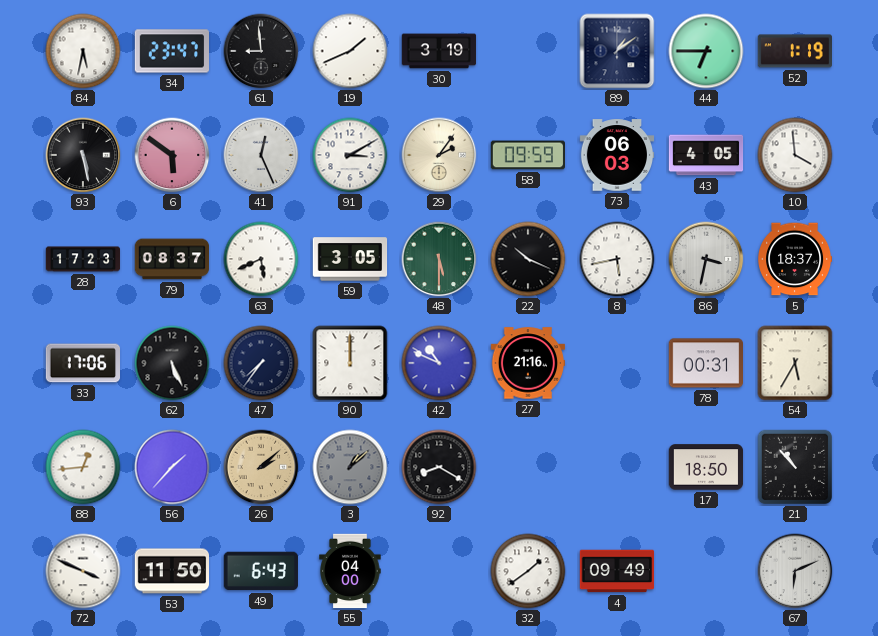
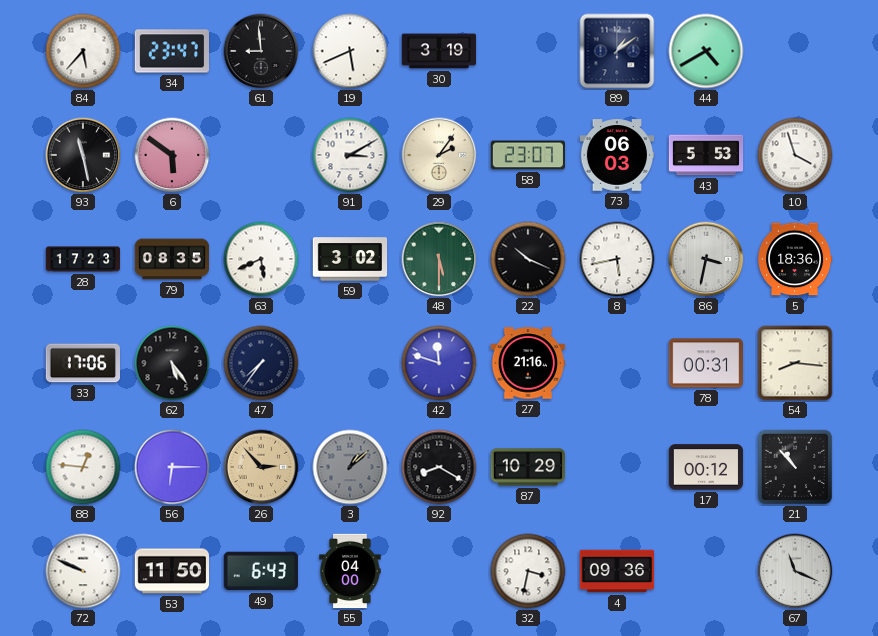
84: 5:32 -> 5:37
19: 1:41 -> 5:41
44: 6:45 -> 4:40
52: 1:19 -> none
93: 5:28 -> 11:28
41: 12:26 -> none
58: 09:59 -> 23:07
43: 4:05 -> 5:53
10: 3:59 -> 3:57
79: 08:37 -> 08:35
59: 3:05 -> 3:02
5: 18:37 -> 18:36
62: 5:26 -> 5:24
90: 12:00 -> none
42: 10:49 -> 11:48
54: 5:35 -> 8:16
88: 12:44 -> 12:46
56: 1:37 -> 6:15
26: 2:08 -> 2:53
87: none -> 10:29
17: 18:50 -> 00:12
72: 3:49 -> 9:49
32: 1:39 -> 3:32
4: 09:49 -> 09:36
67: 6:11 -> 11:19
